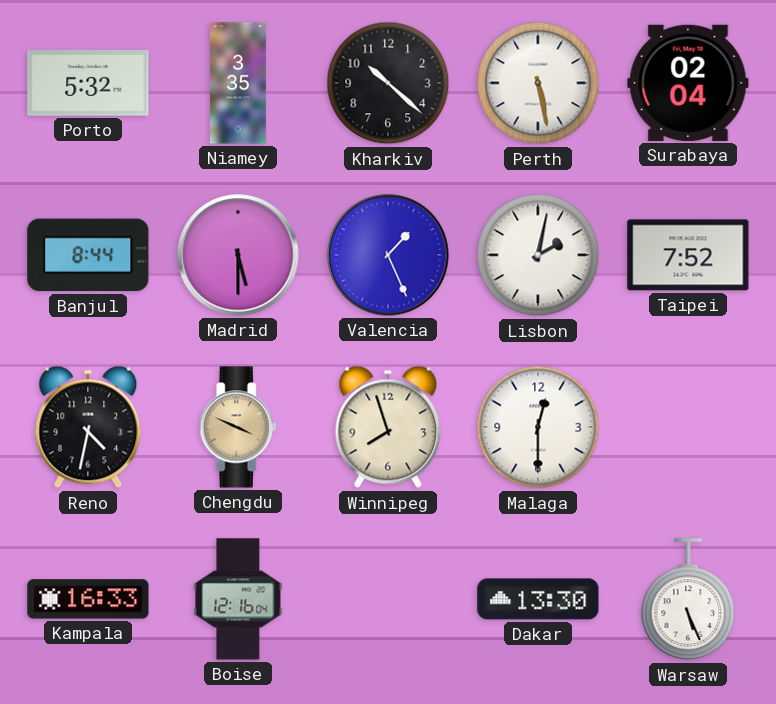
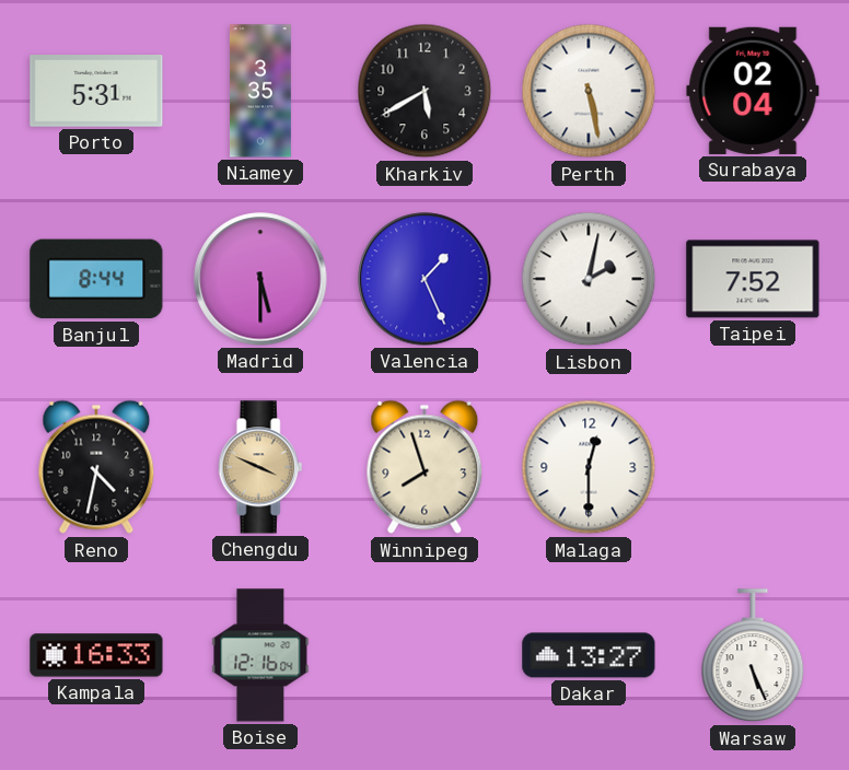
Porto: 5:32 -> 5:31
Kharkiv: 10:22 -> 5:40
Dakar: 13:30 -> 13:27
